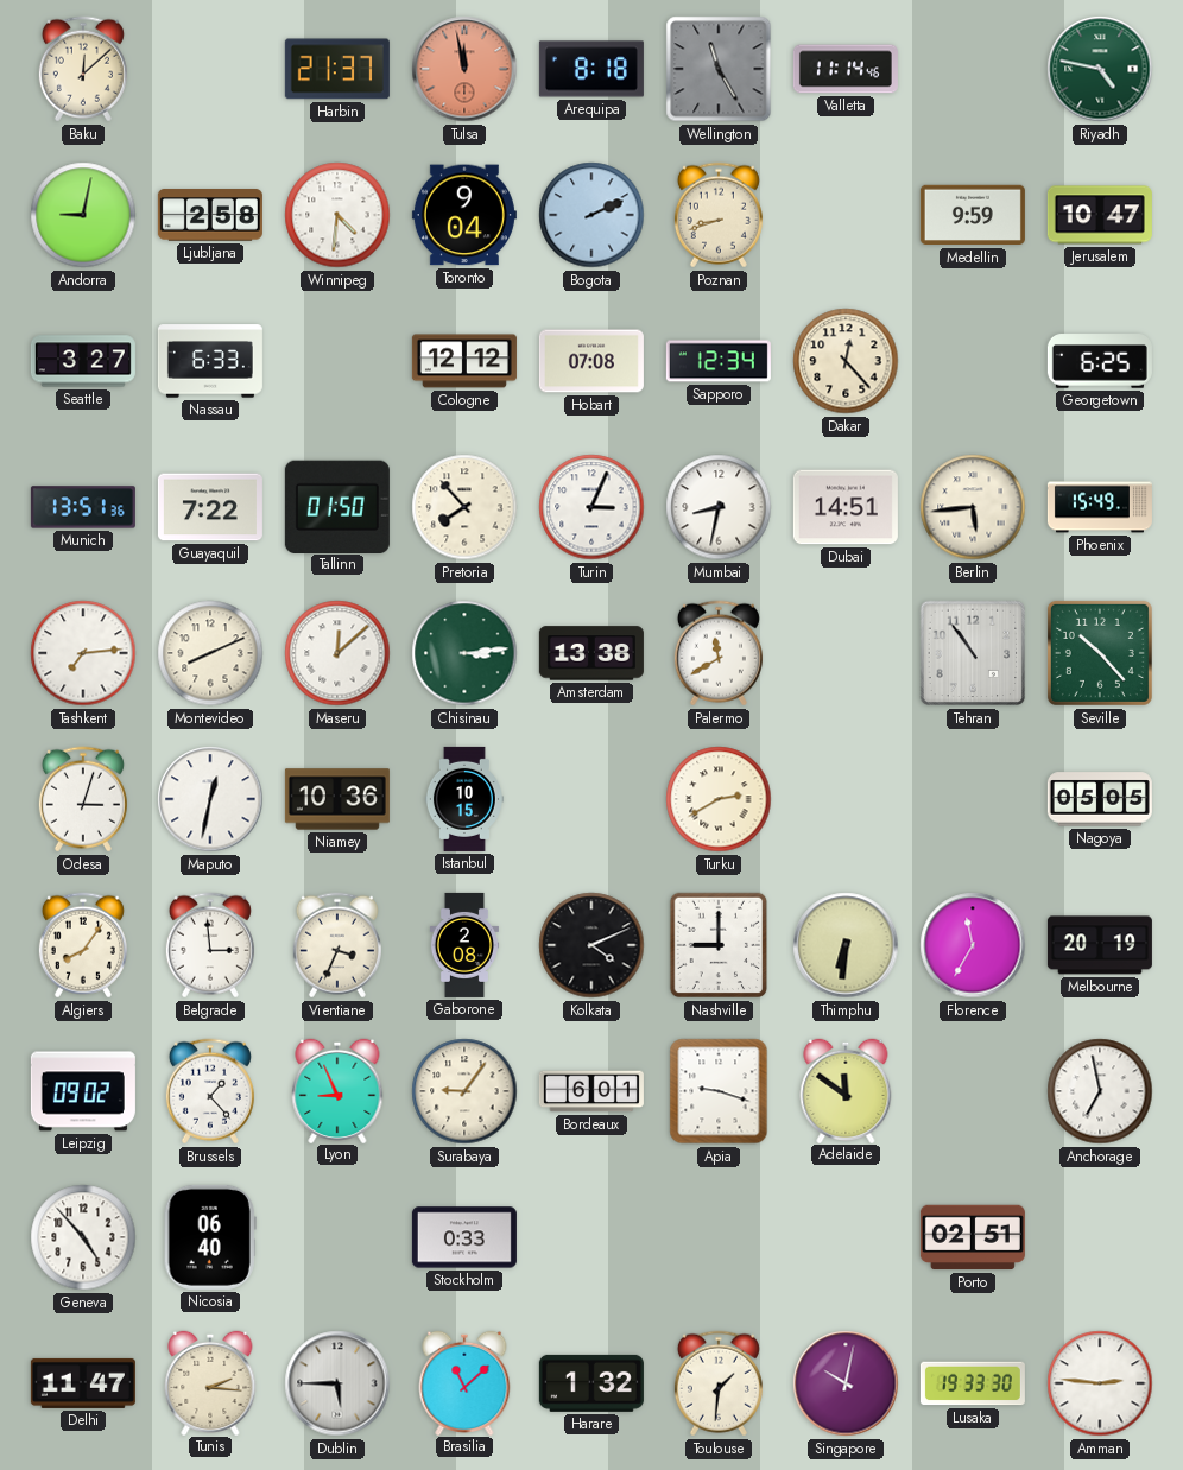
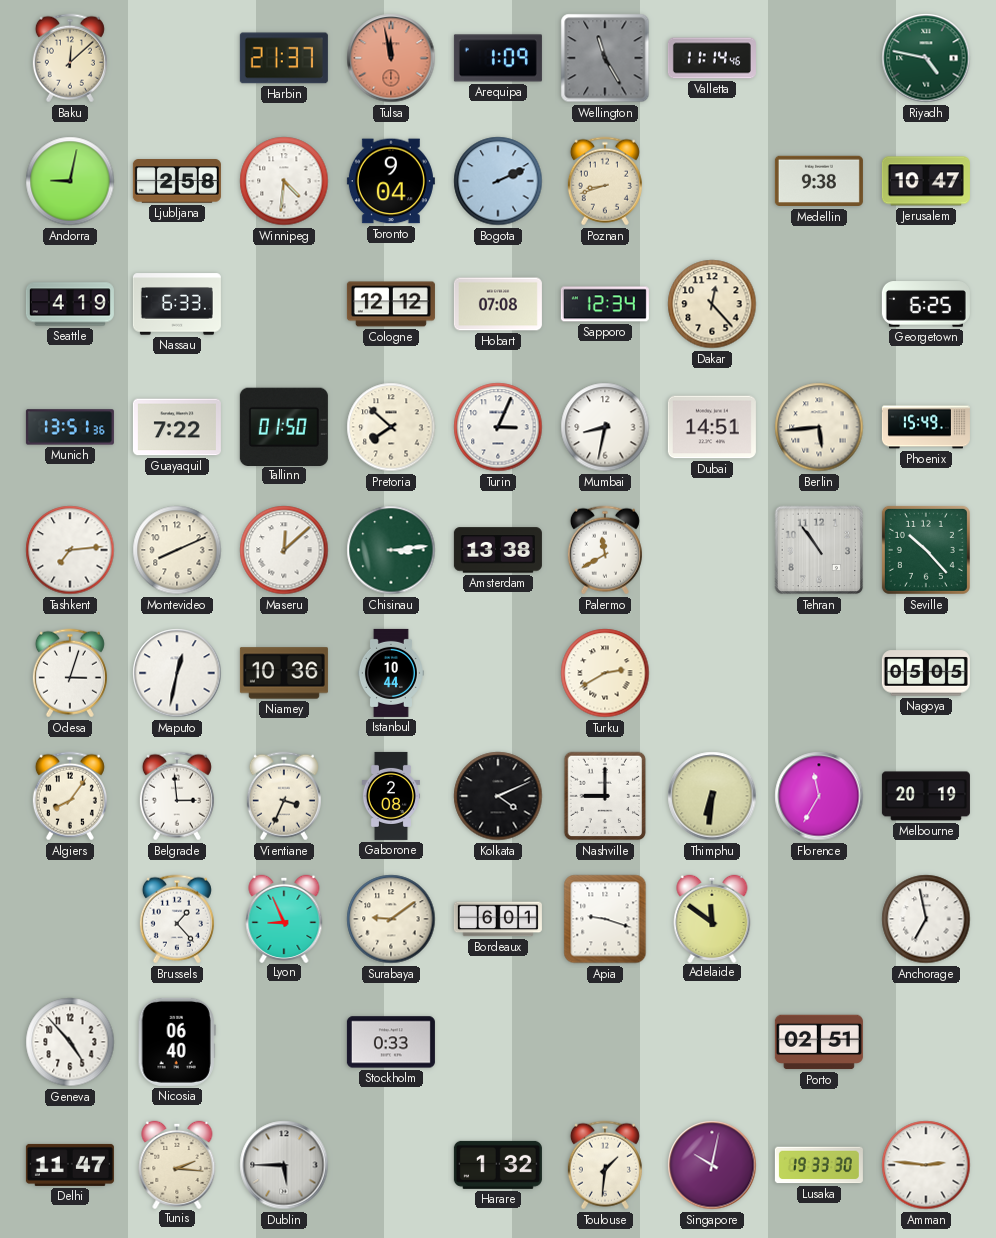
Arequipa: 8:18 -> 1:09
Medellin: 9:59 -> 9:38
Seattle: 3:27 -> 4:19
Pretoria: 7:53 -> 7:52
Istanbul: 10:15 -> 10:44
Leipzig: 09:02 -> none
Surabaya: 9:06 -> 9:09
Brasilia: 11:08 -> none
